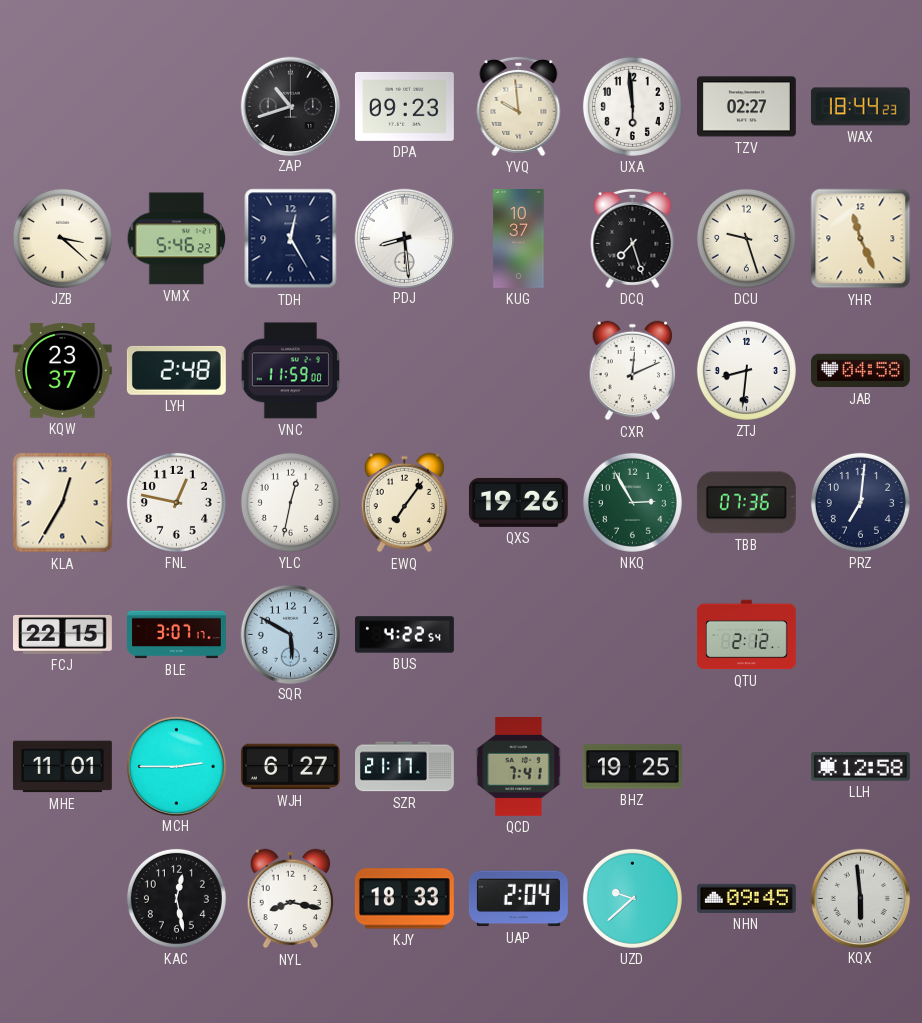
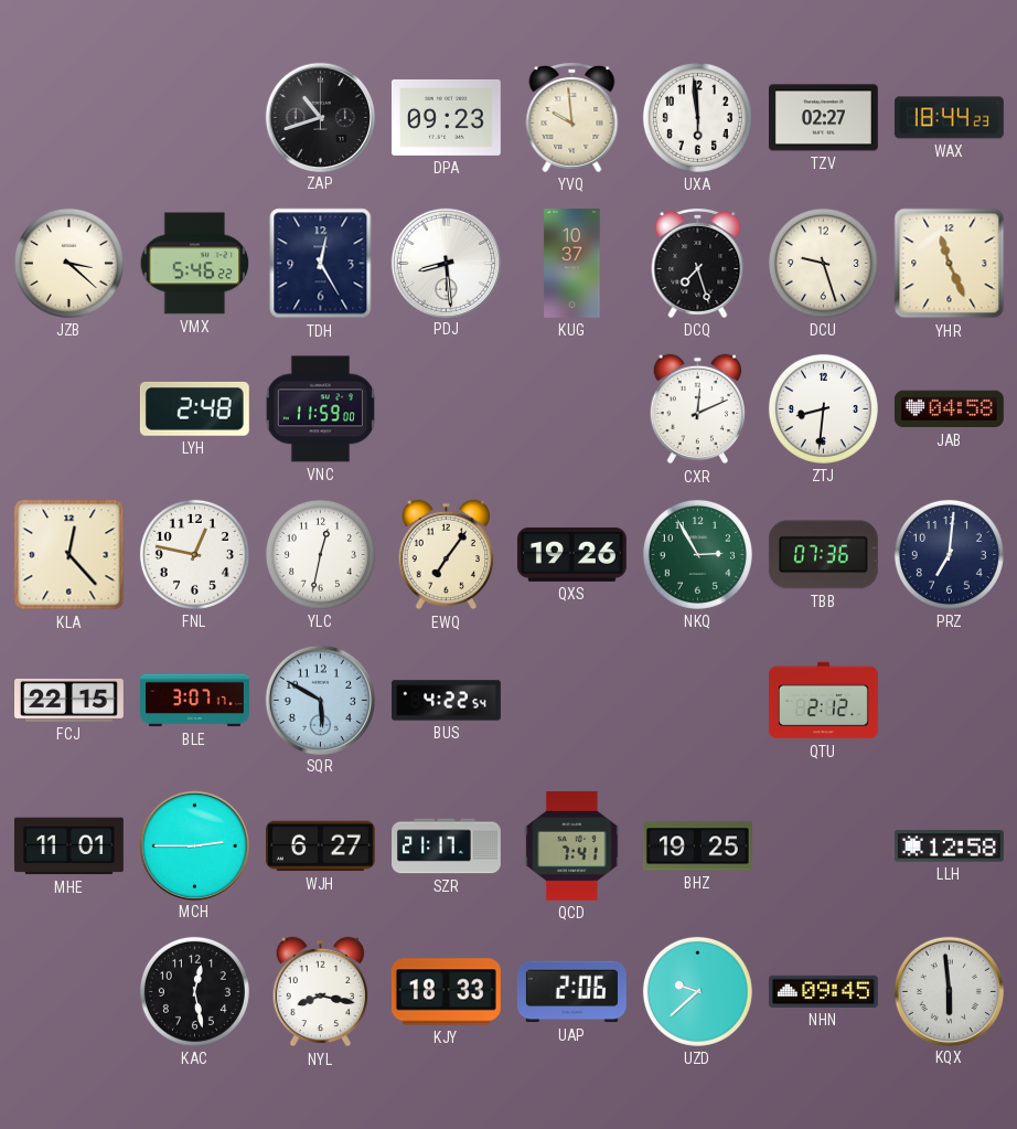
KQW: 23:37 -> none
KLA: 12:35 -> 12:23
UAP: 2:04 -> 2:06
